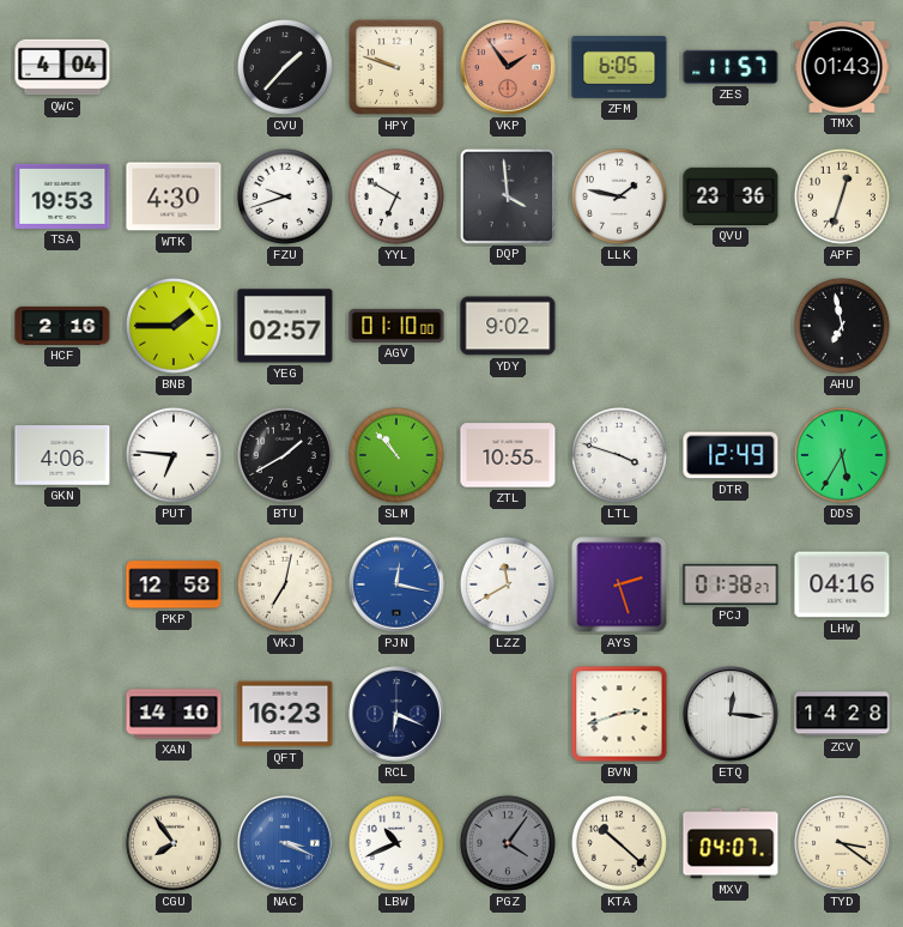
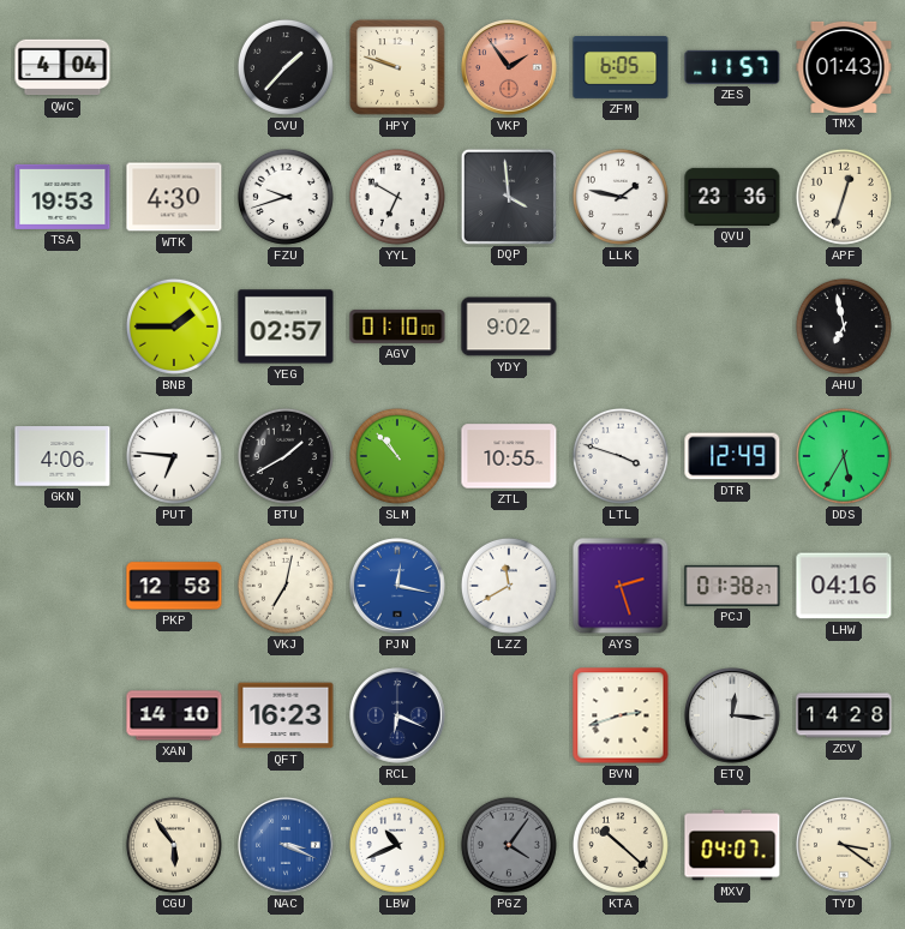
HCF: 2:16 -> none
CGU: 7:54 -> 5:54
